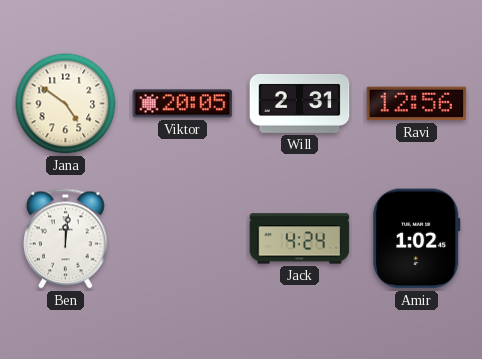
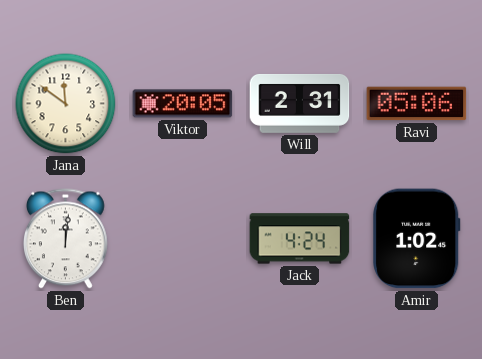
Jana: 4:51 -> 11:51
Ravi: 12:56 -> 05:06
